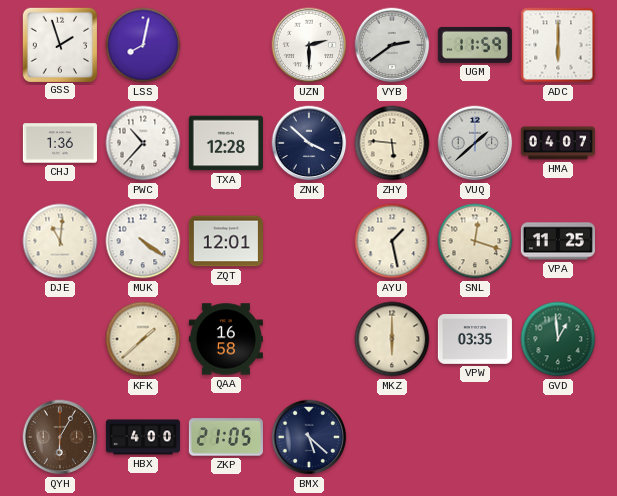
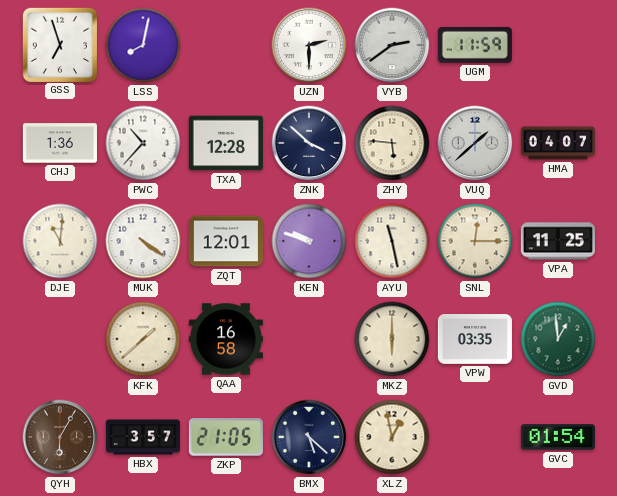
GSS: 1:57 -> 6:57
ADC: 6:00 -> none
KEN: none -> 9:48
AYU: 1:28 -> 11:28
SNL: 12:18 -> 12:15
HBX: 4:00 -> 3:57
XLZ: none -> 12:58
GVC: none -> 01:54
